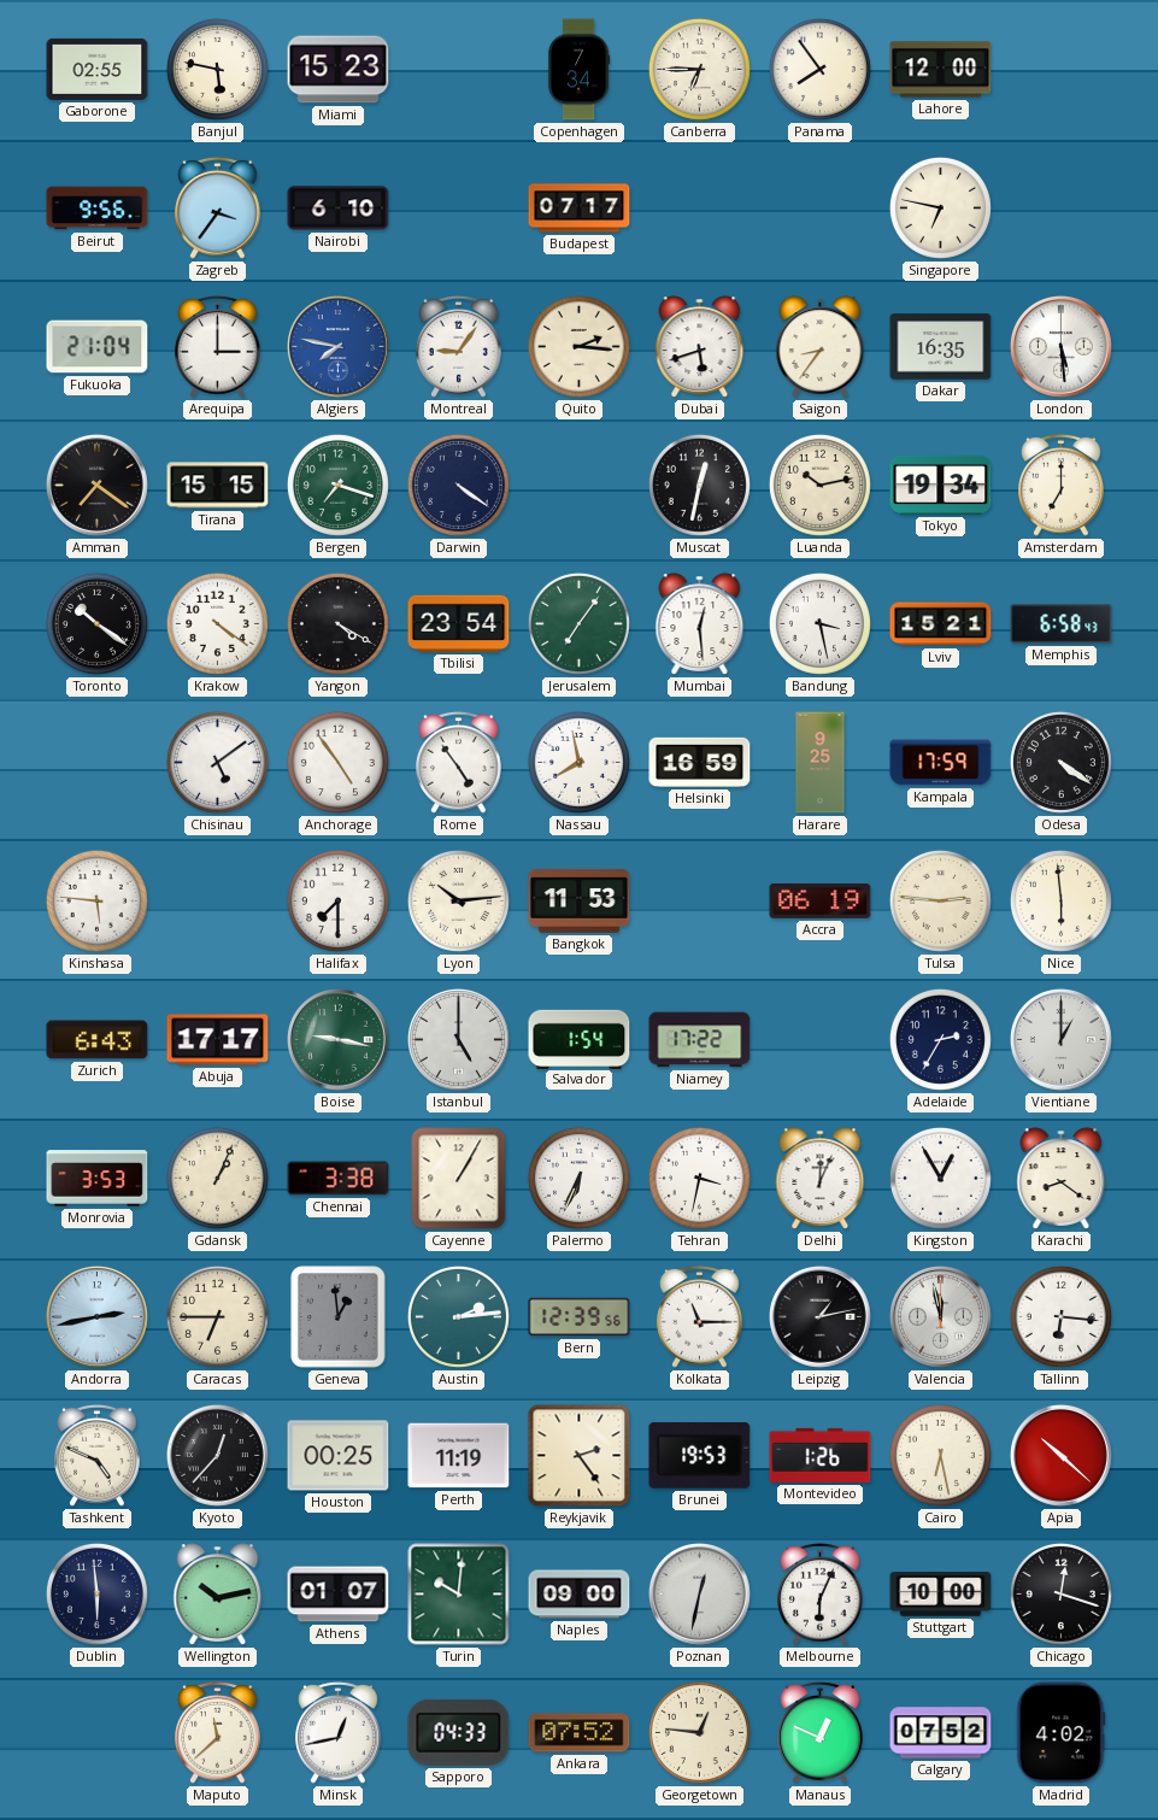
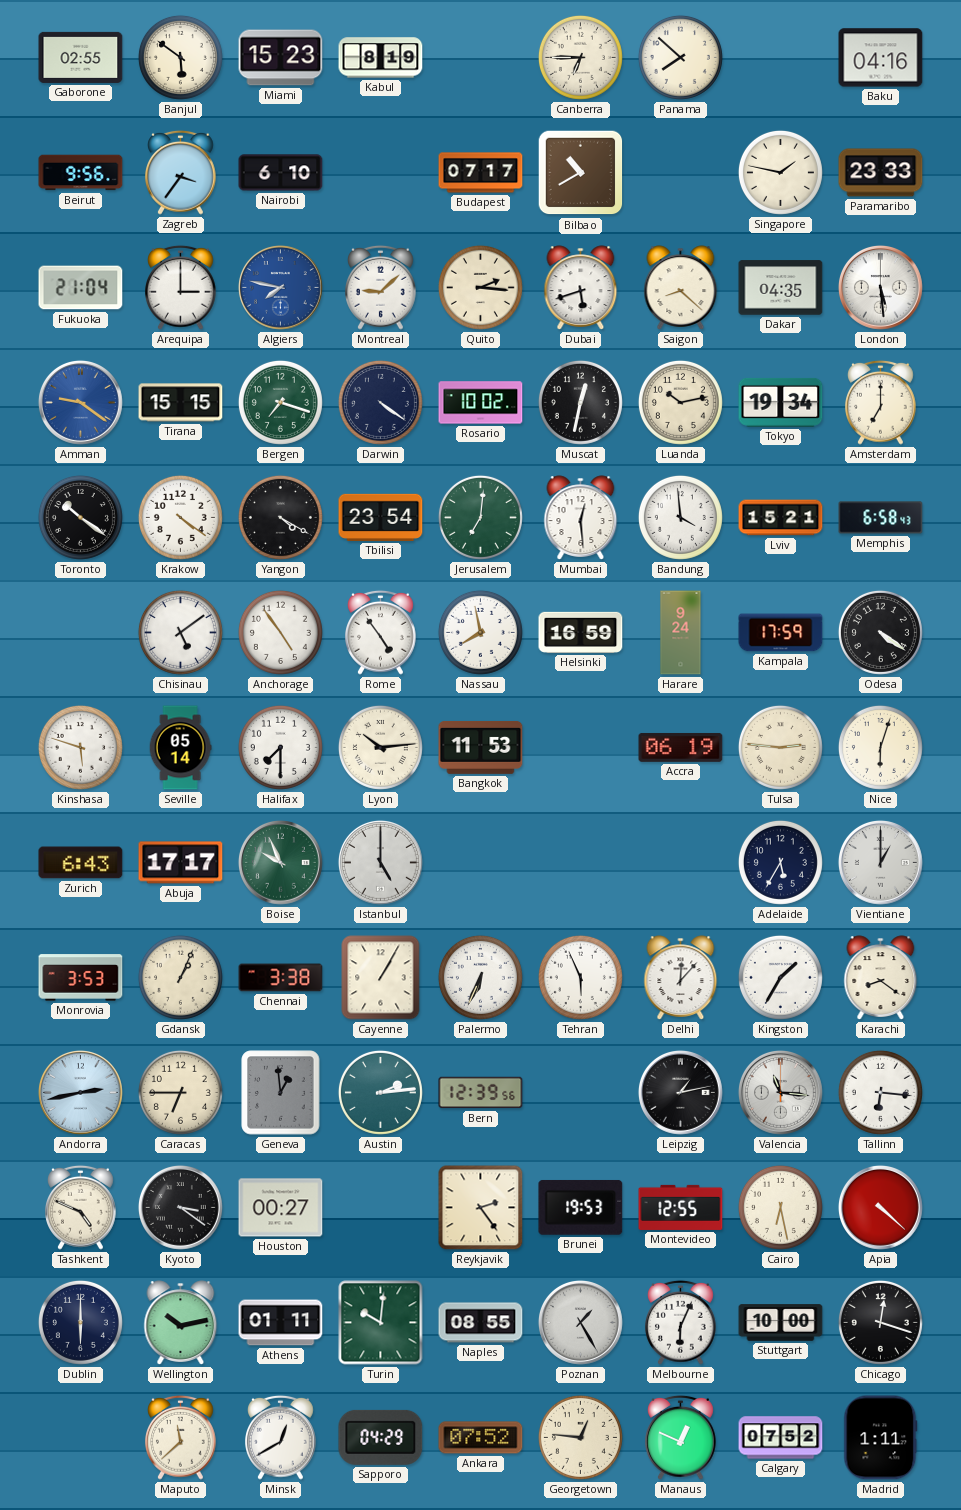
Banjul: 5:47 -> 5:51
Kabul: none -> 8:19
Copenhagen: 7:34 -> none
Panama: 7:54 -> 7:52
Lahore: 12:00 -> none
Baku: none -> 04:16
Bilbao: none -> 10:40
Singapore: 6:47 -> 1:47
Paramaribo: none -> 23:33
Montreal: 9:06 -> 9:08
Saigon: 8:36 -> 8:22
Dakar: 16:35 -> 04:35
Amman: 7:21 -> 9:21
Amman dial: black -> blue
Rosario: none -> 10:02
Jerusalem: 7:06 -> 7:01
Bandung: 3:28 -> 3:59
Harare: 9:25 -> 9:24
Kinshasa: 5:46 -> 5:48
Seville: none -> 05:14
Nice: 5:59 -> 6:03
Boise: 9:17 -> 9:56
Salvador: 1:54 -> none
Niamey: 17:22 -> none
Adelaide: 2:35 -> 5:35
Tehran: 3:32 -> 5:56
Delhi: 12:04 -> 12:07
Kingston: 12:55 -> 1:35
Kolkata: 11:15 -> none
Valencia: 11:58 -> 11:16
Kyoto: 12:37 -> 3:21
Houston: 00:25 -> 00:27
Perth: 11:19 -> none
Montevideo: 1:26 -> 12:55
Apia: 10:22 -> 4:22
Dublin: 5:59 -> 6:00
Athens: 01:07 -> 01:11
Naples: 09:00 -> 08:55
Poznan: 12:32 -> 1:25
Minsk: 12:43 -> 12:40
Sapporo: 04:33 -> 04:29
Madrid: 4:02 -> 1:11
